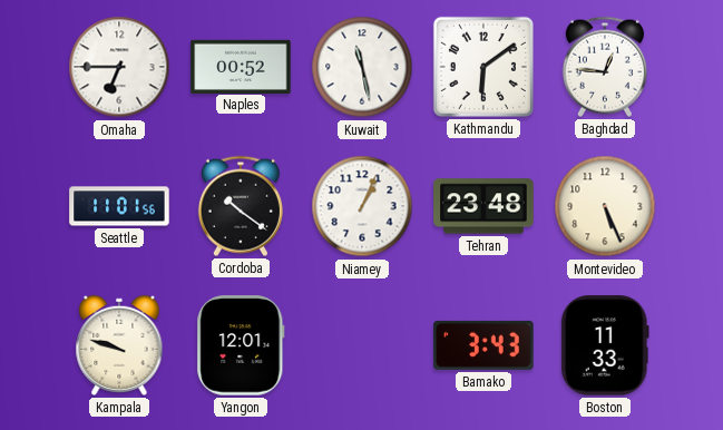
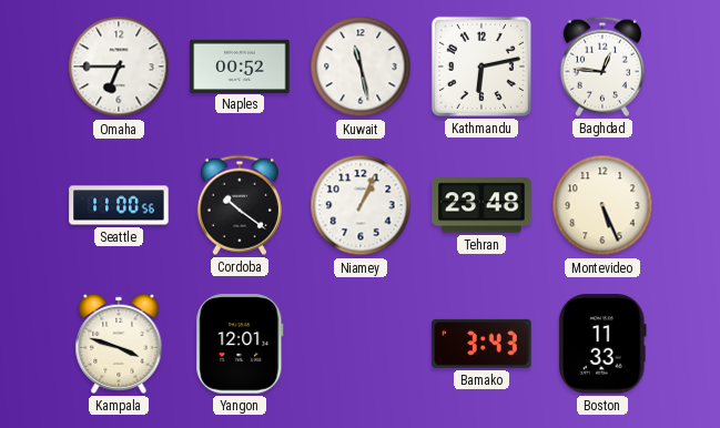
Kathmandu: 6:09 -> 6:13
Seattle: 11:01 -> 11:00
Kampala: 9:48 -> 3:48
